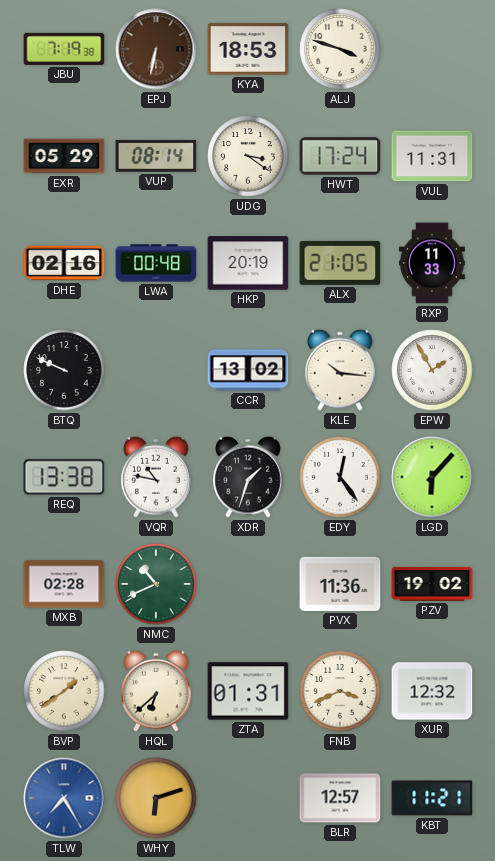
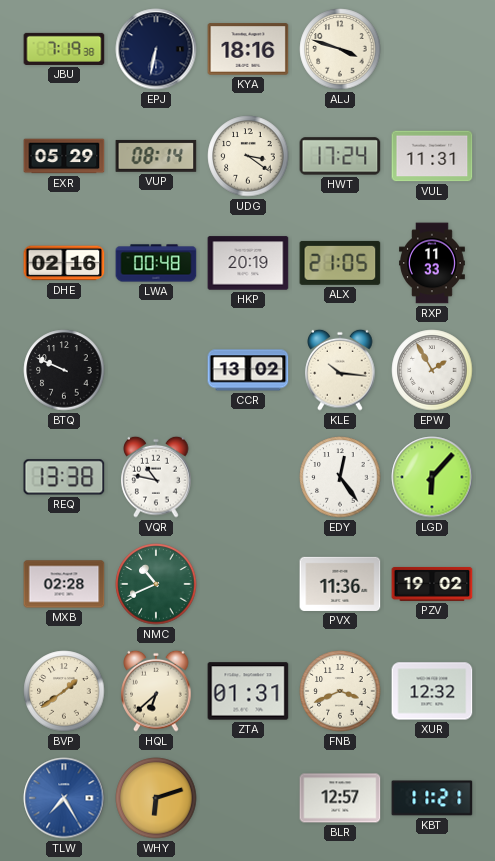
EPJ dial: brown -> navy
KYA: 18:53 -> 18:16
XDR: 1:33 -> none
